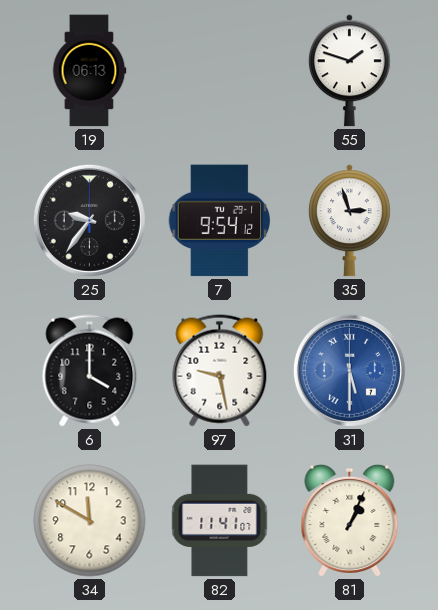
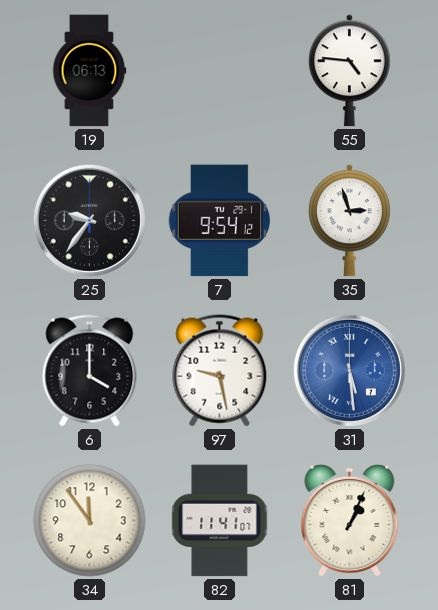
55: 1:48 -> 4:46
31: 5:30 -> 5:29
34: 11:50 -> 11:54
